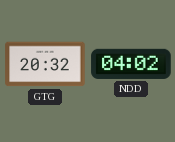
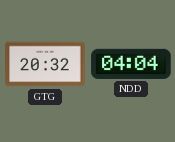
NDD: 04:02 -> 04:04
